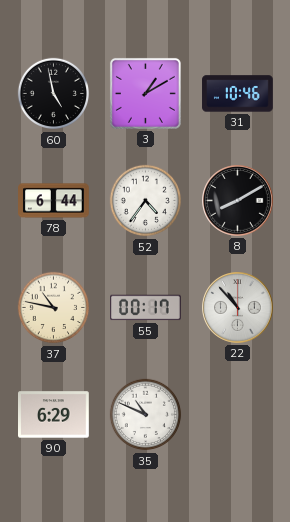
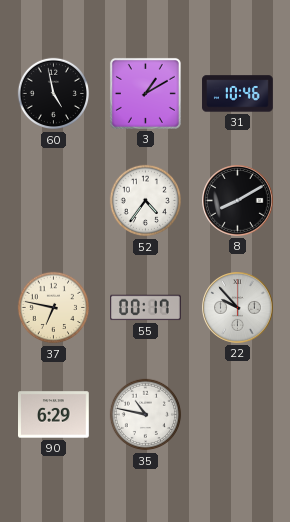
78: 6:44 -> none
37: 10:47 -> 6:47
22: 10:53 -> 9:53
35: 10:49 -> 10:47
